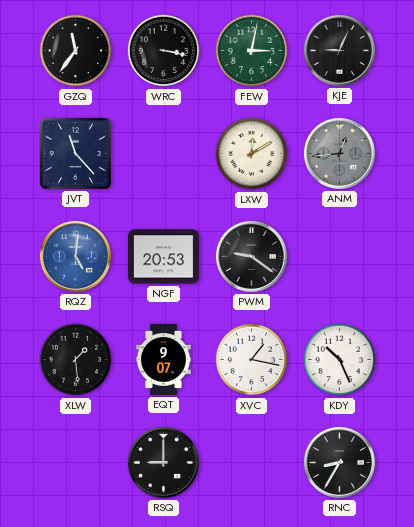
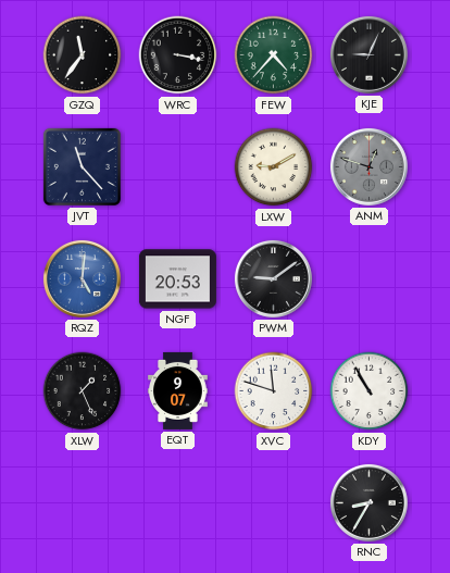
FEW: 3:02 -> 4:37
LXW: 12:10 -> 9:10
ANM: 12:44 -> 12:48
PWM: 9:21 -> 9:09
XLW: 1:29 -> 1:26
XVC: 1:17 -> 11:48
KDY: 10:26 -> 10:55
RSQ: 9:00 -> none
